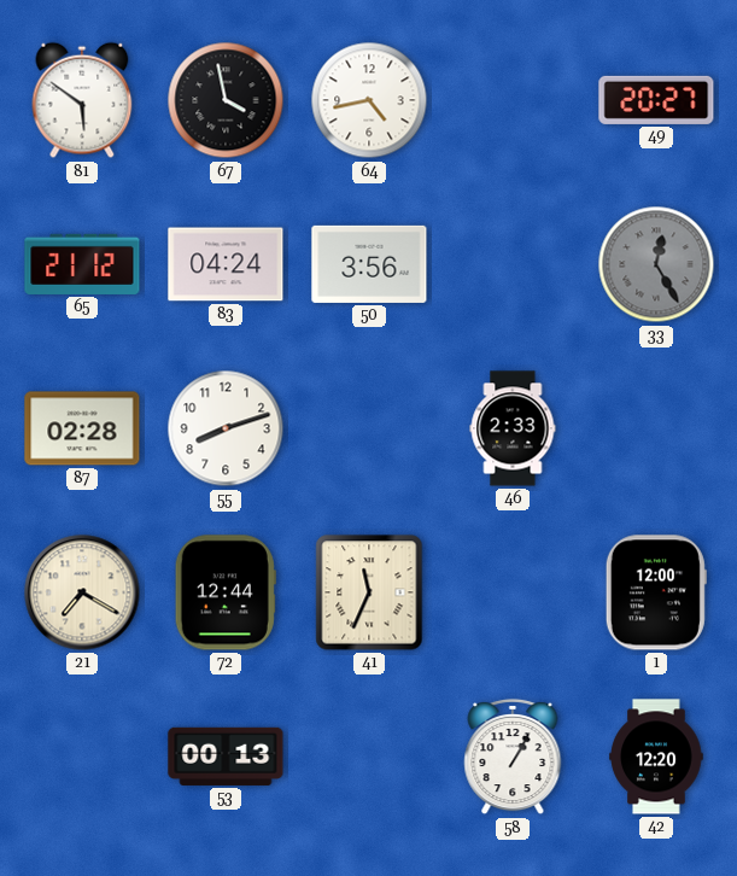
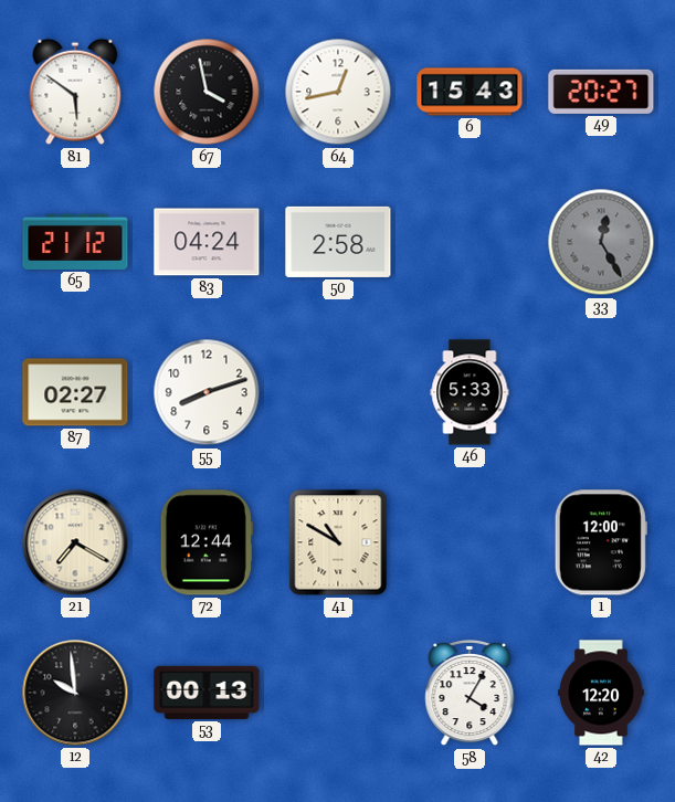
64: 4:43 -> 12:43
6: none -> 15:43
50: 3:56 -> 2:58
87: 02:28 -> 02:27
46: 2:33 -> 5:33
41: 11:34 -> 10:50
12: none -> 9:59
58: 1:05 -> 4:05
